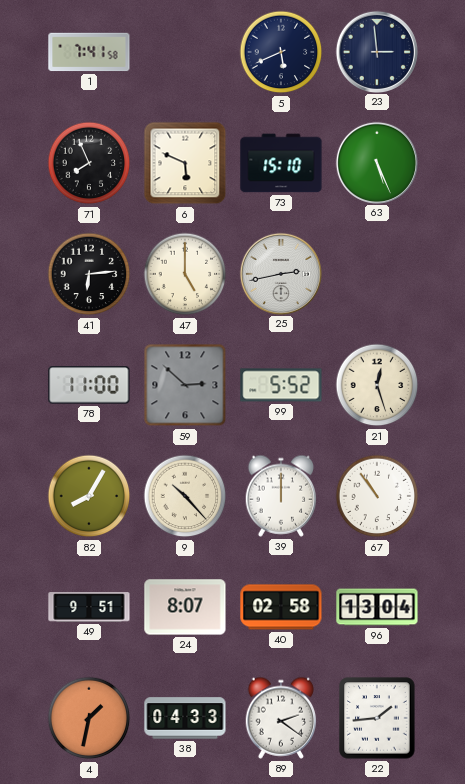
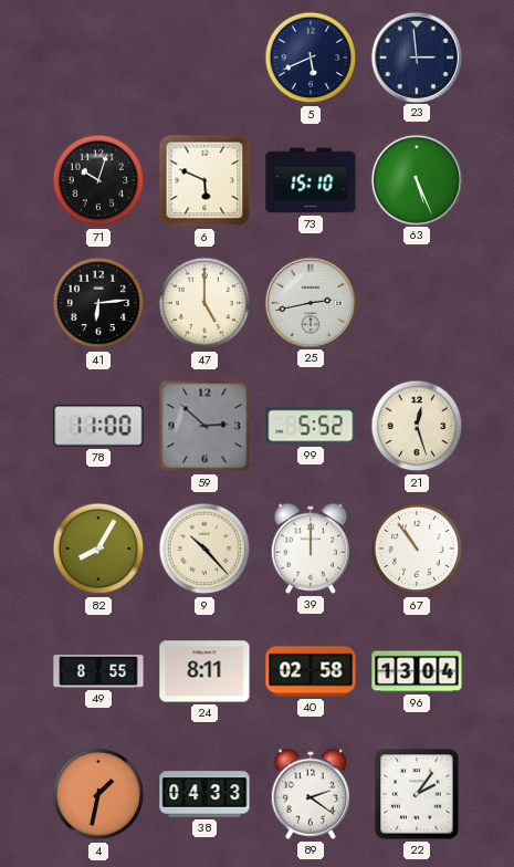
1: 7:41 -> none
71: 7:56 -> 10:03
49: 9:51 -> 8:55
24: 8:07 -> 8:11
22: 1:44 -> 2:06
